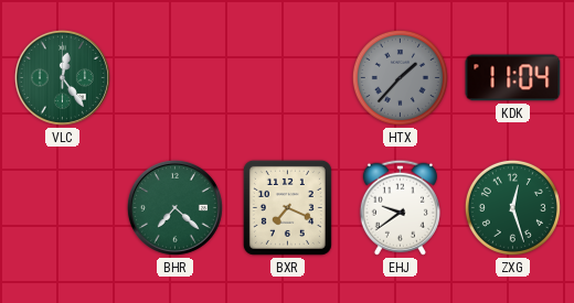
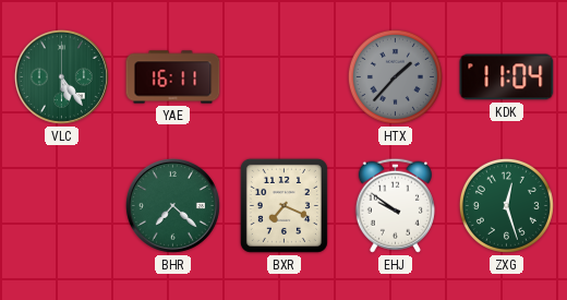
VLC: 12:24 -> 5:24
YAE: none -> 16:11
EHJ: 9:39 -> 9:51
